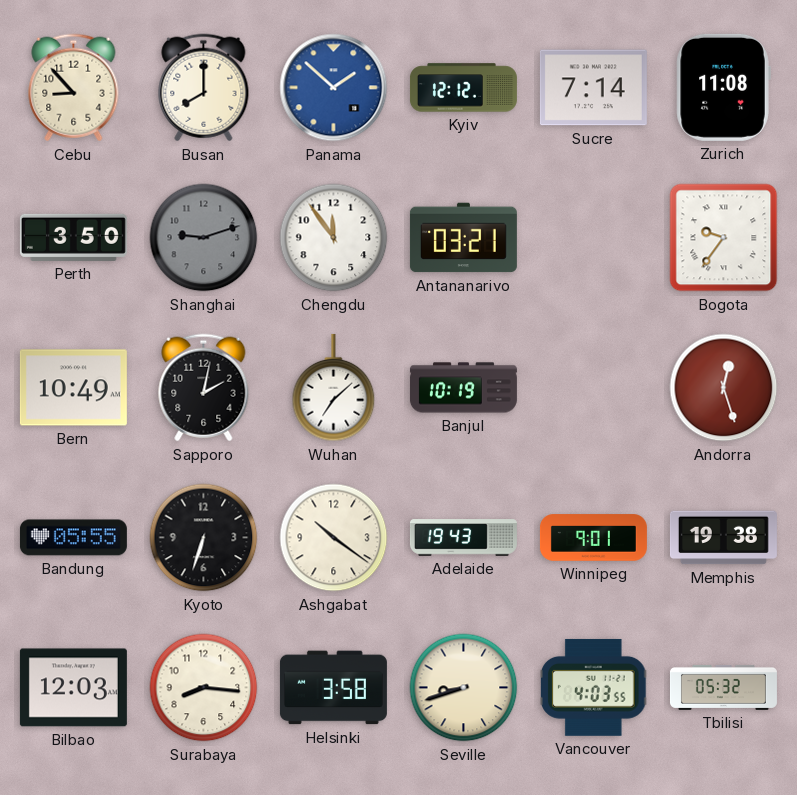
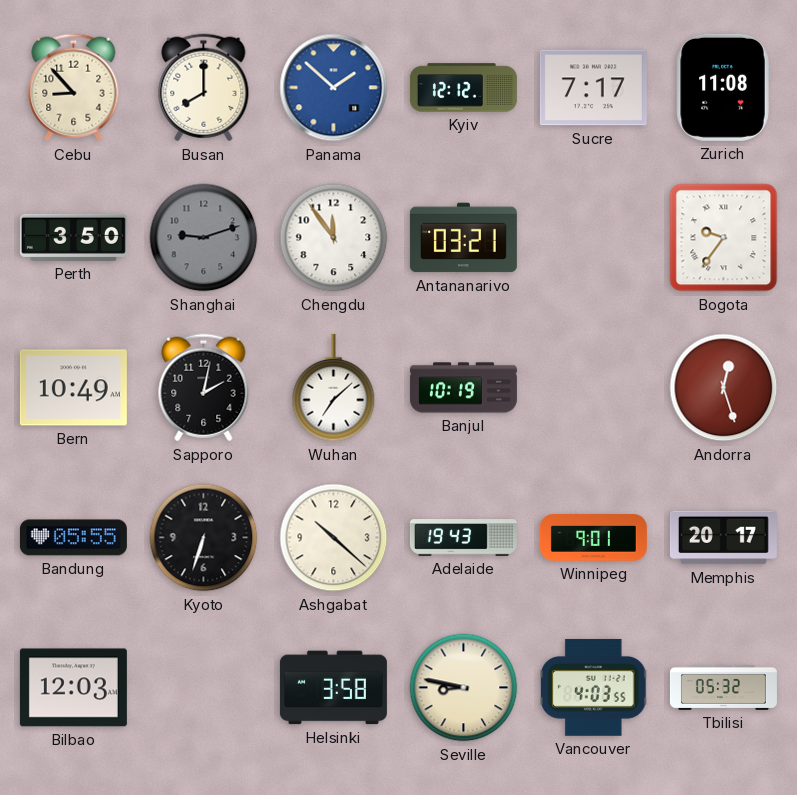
Sucre: 7:14 -> 7:17
Ashgabat: 10:21 -> 10:22
Memphis: 19:38 -> 20:17
Surabaya: 8:16 -> none
Seville: 8:42 -> 8:47
